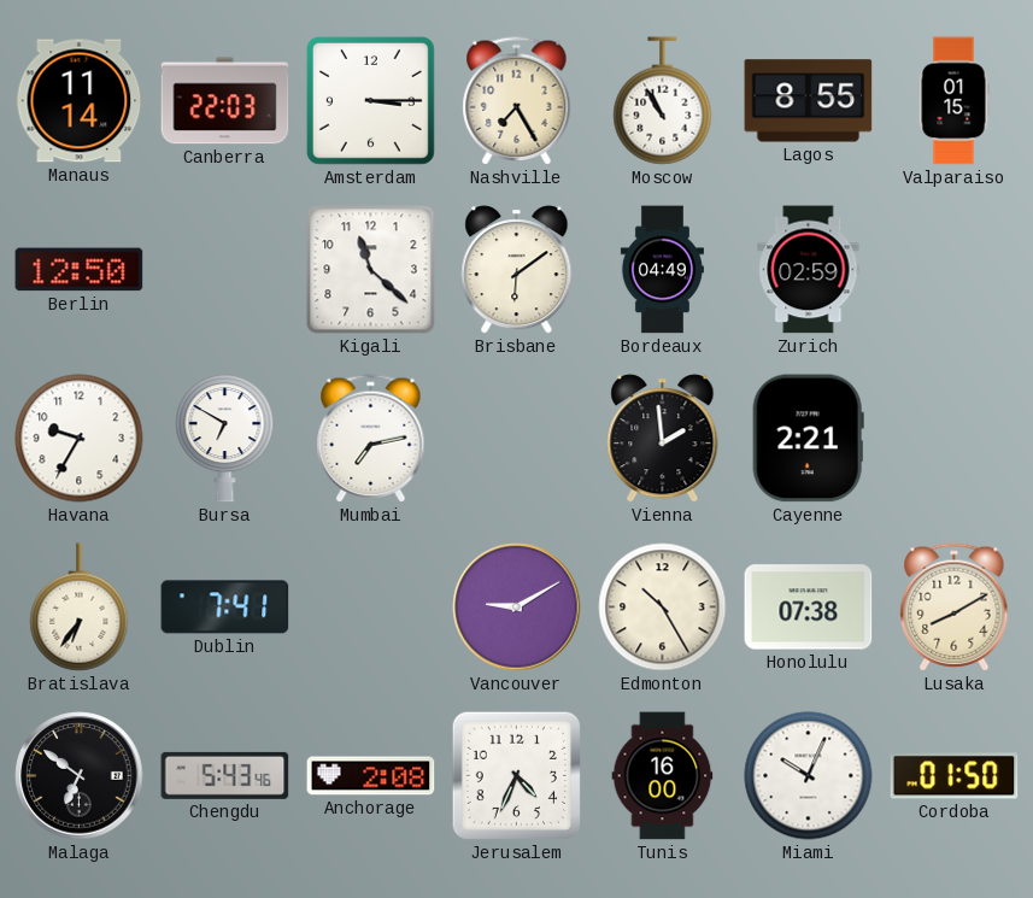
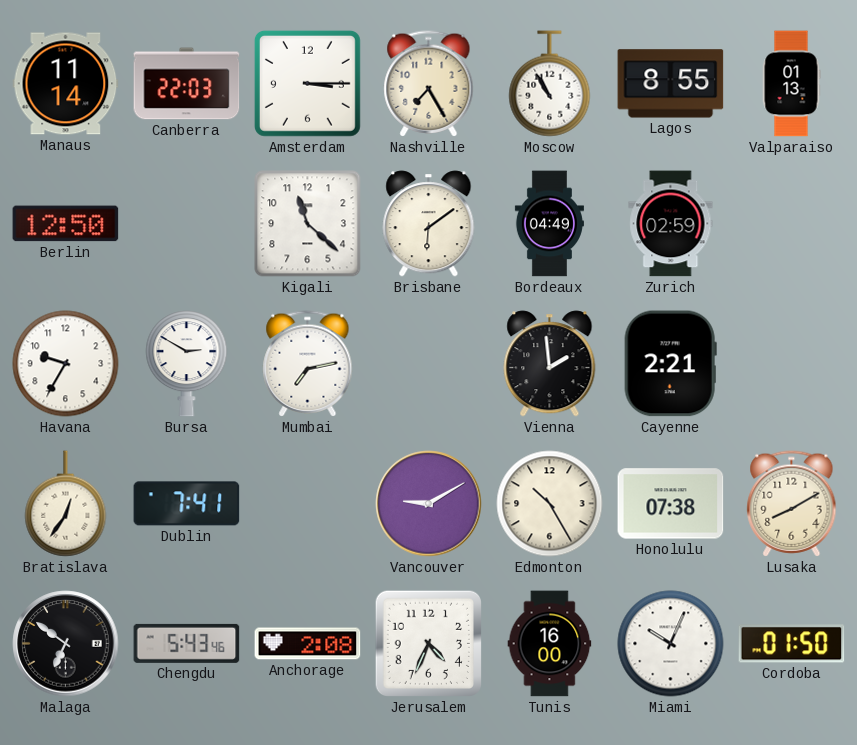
Valparaiso: 01:15 -> 01:13
Bursa: 6:50 -> 2:50
Bratislava: 6:36 -> 12:36
